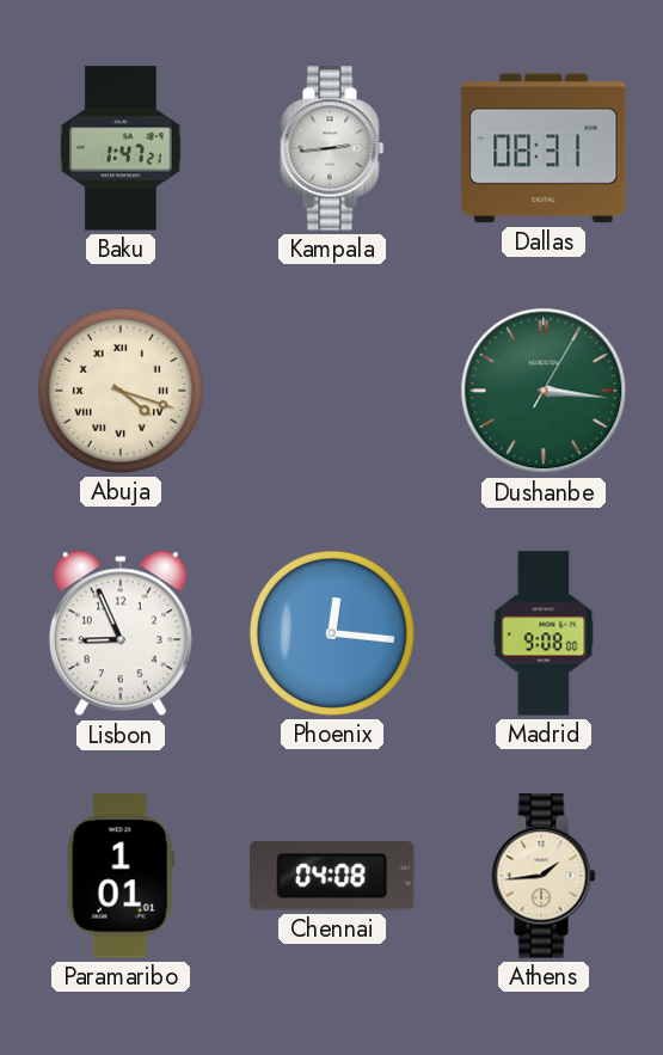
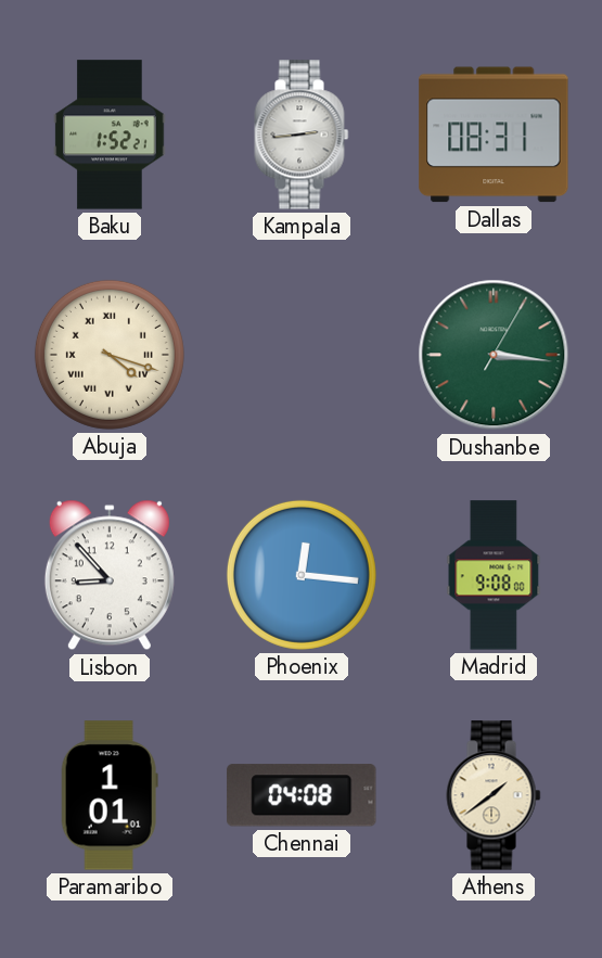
Baku: 1:47 -> 1:52
Lisbon: 8:56 -> 8:53
Athens: 1:44 -> 1:39
